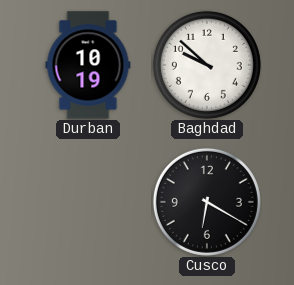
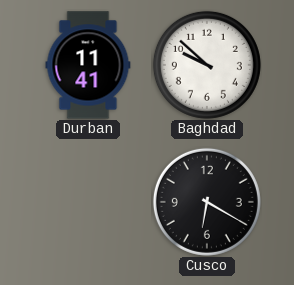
Durban: 10:19 -> 11:41
